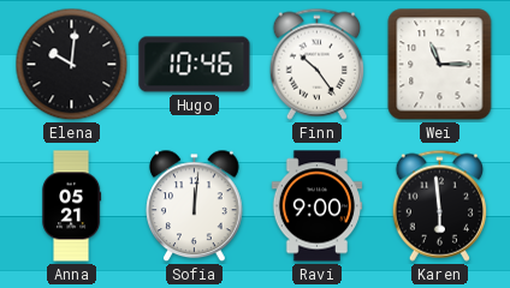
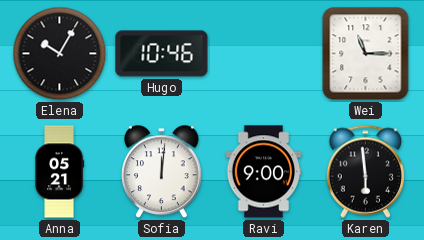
Elena: 10:01 -> 10:05
Finn: 10:24 -> none
